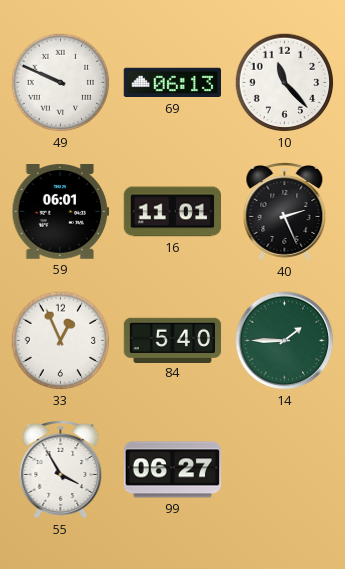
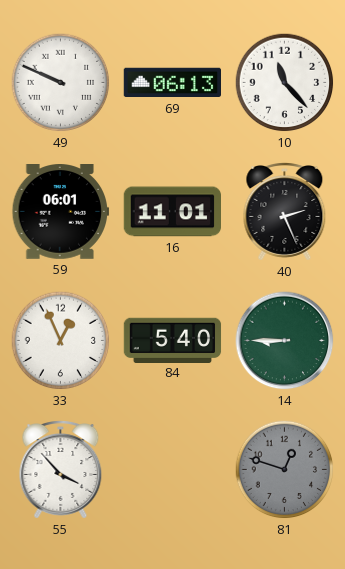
14: 1:45 -> 8:45
55: 3:55 -> 3:53
99: 06:27 -> none
81: none -> 12:48
